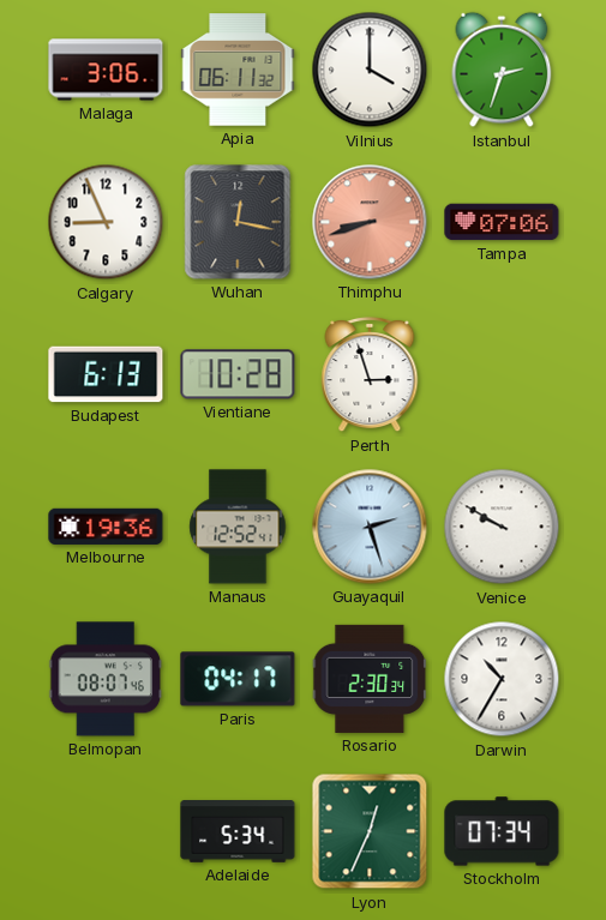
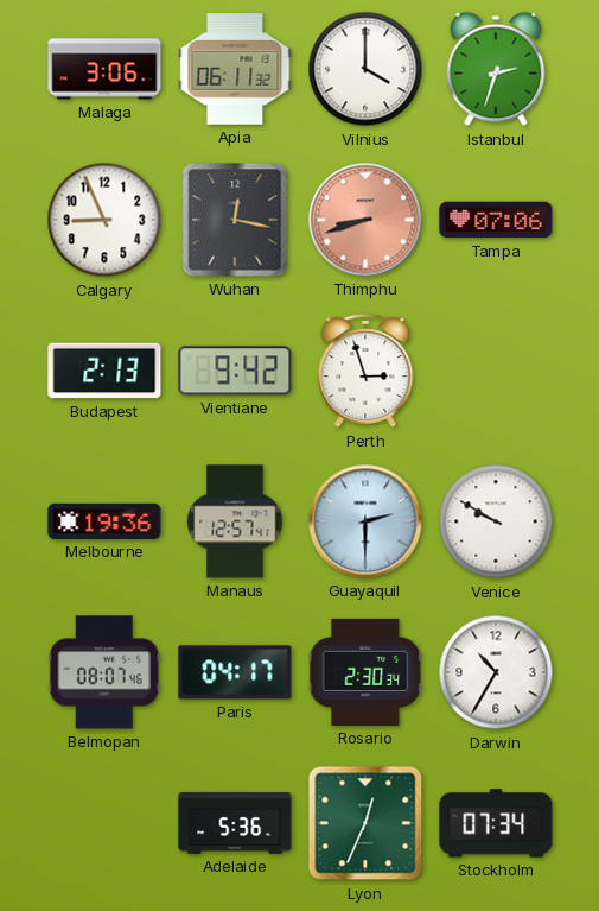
Budapest: 6:13 -> 2:13
Vientiane: 10:28 -> 9:42
Manaus: 12:52 -> 12:57
Guayaquil: 2:27 -> 2:30
Adelaide: 5:34 -> 5:36
